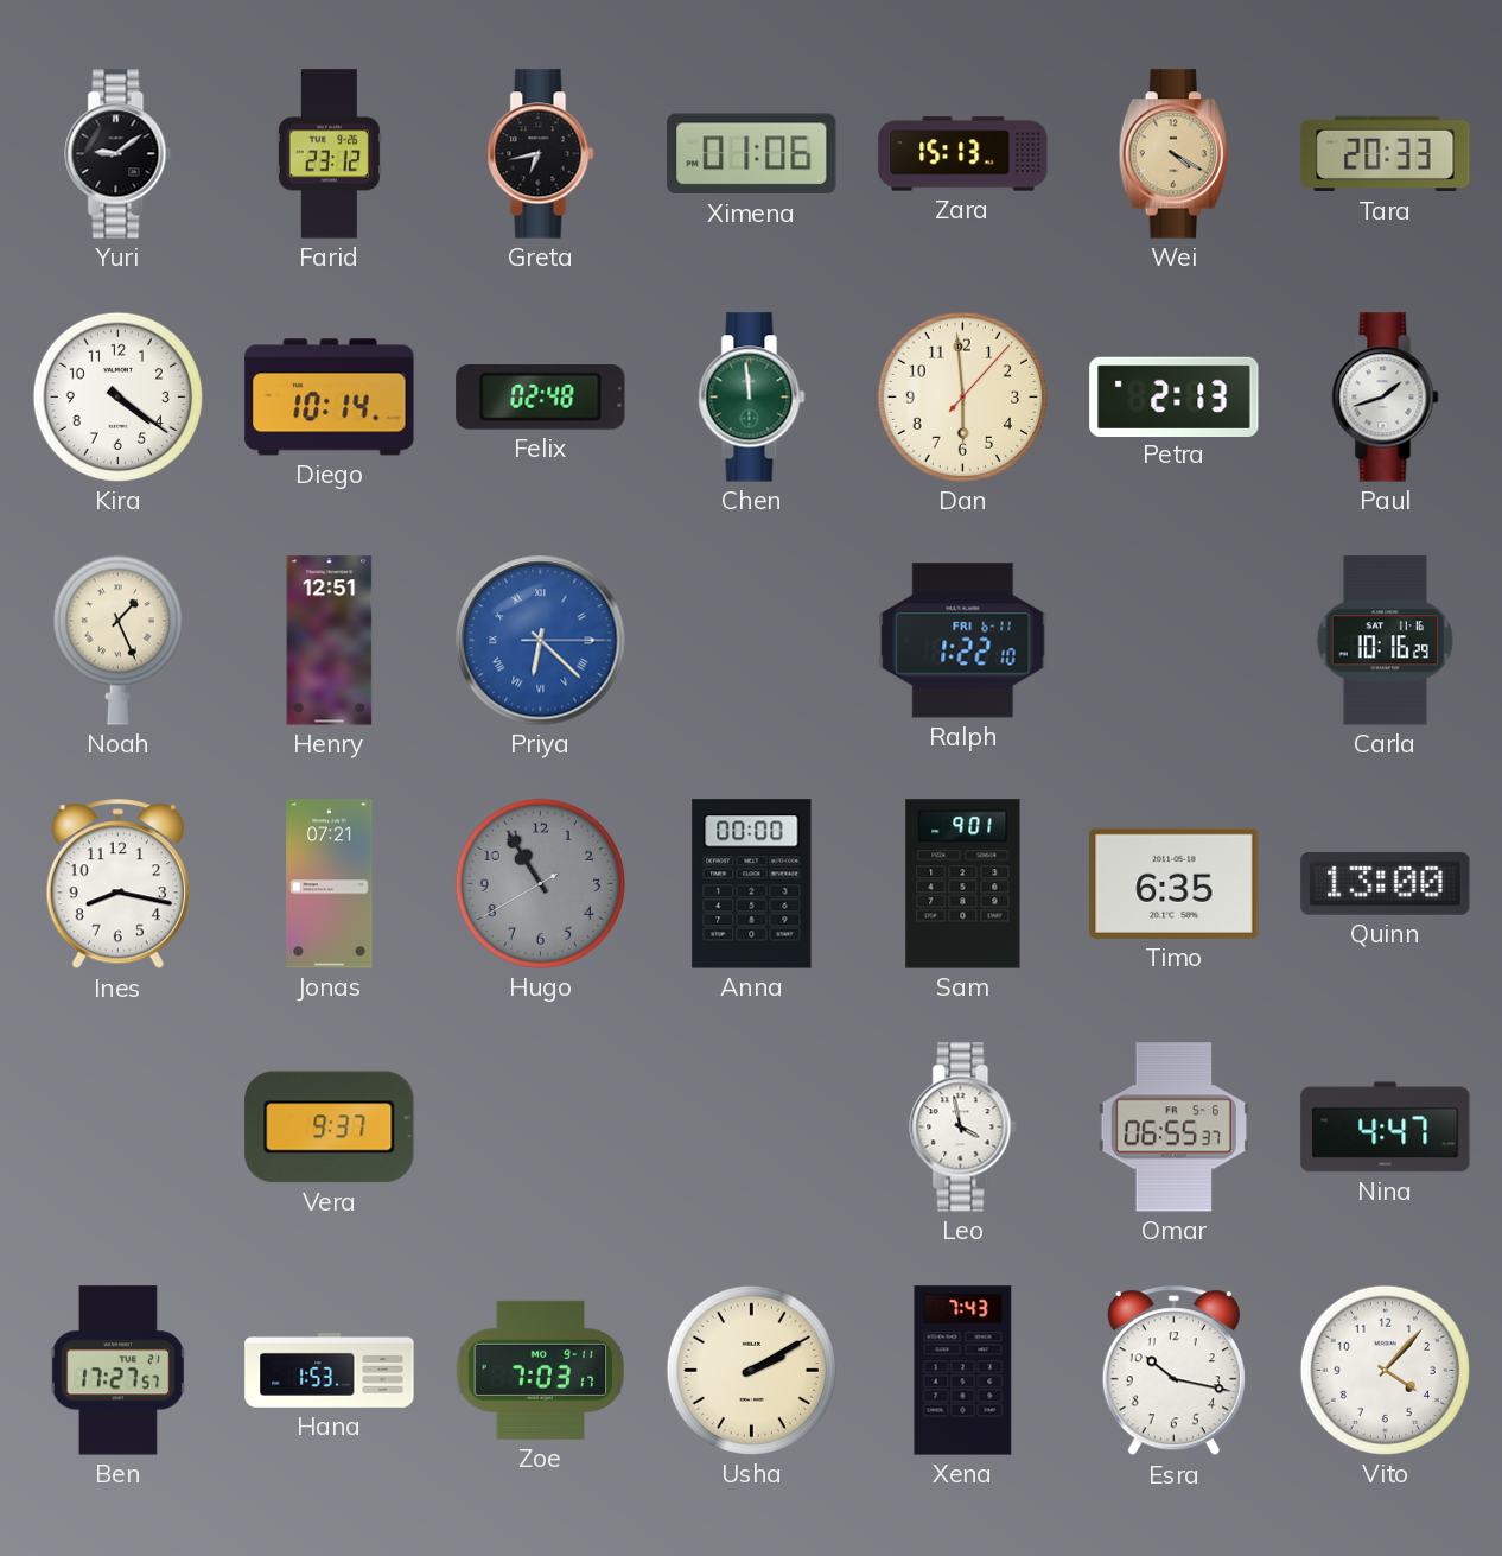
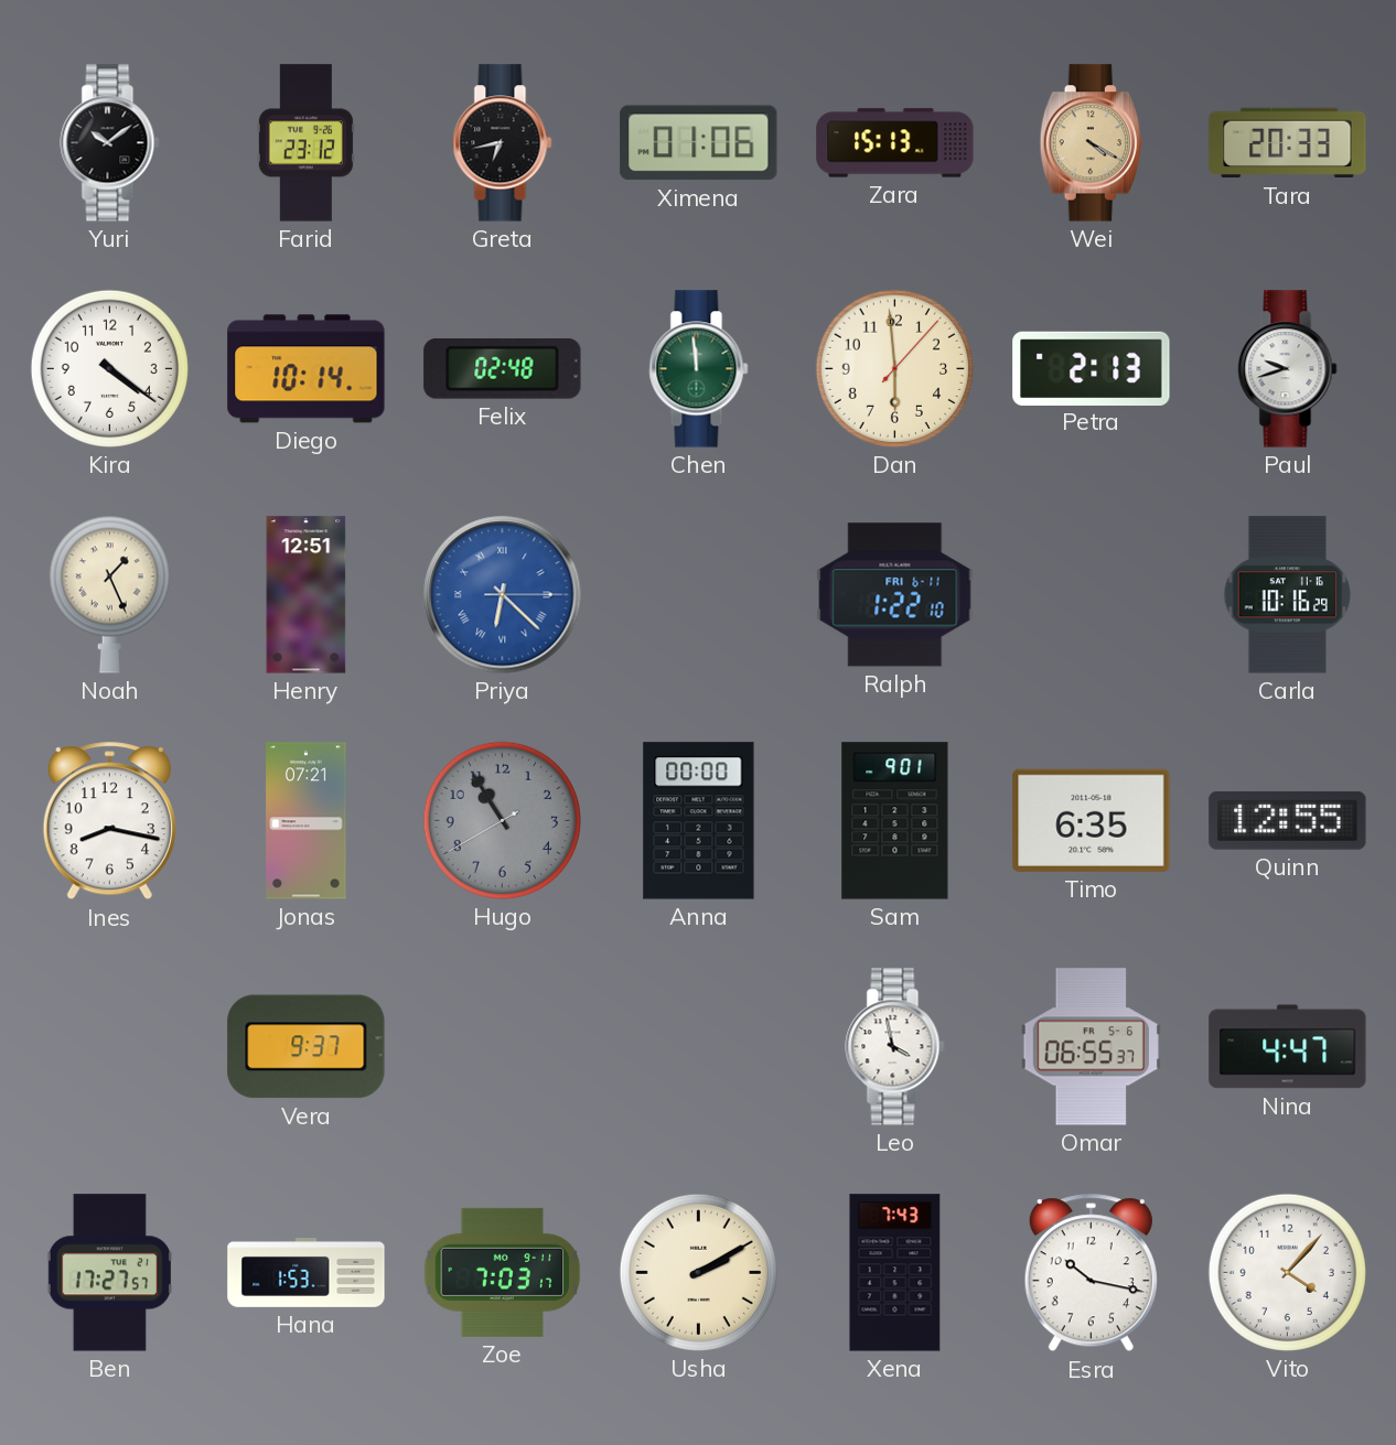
Yuri: 9:09 -> 10:09
Paul: 1:42 -> 9:42
Quinn: 13:00 -> 12:55
